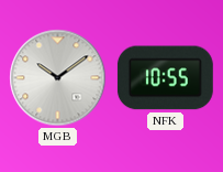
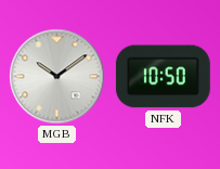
NFK: 10:55 -> 10:50
